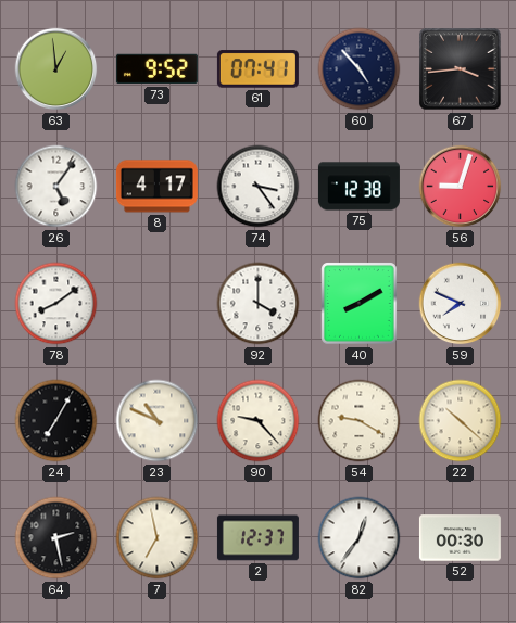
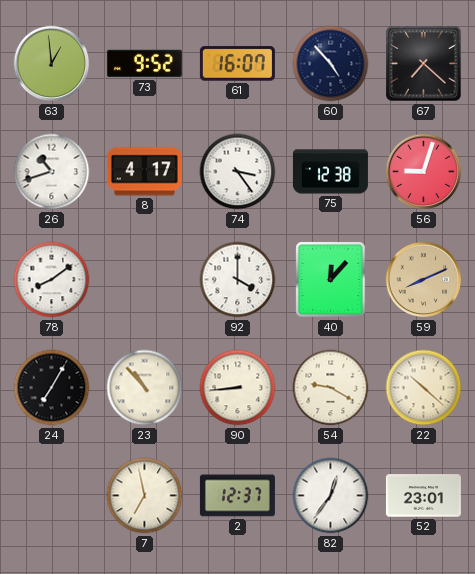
61: 07:41 -> 16:07
67: 3:44 -> 7:22
26: 5:06 -> 10:42
40: 8:10 -> 12:07
59: 7:49 -> 8:11
59 dial: white -> champagne
23: 10:49 -> 10:53
90: 9:23 -> 8:44
64: 2:28 -> none
52: 00:30 -> 23:01
